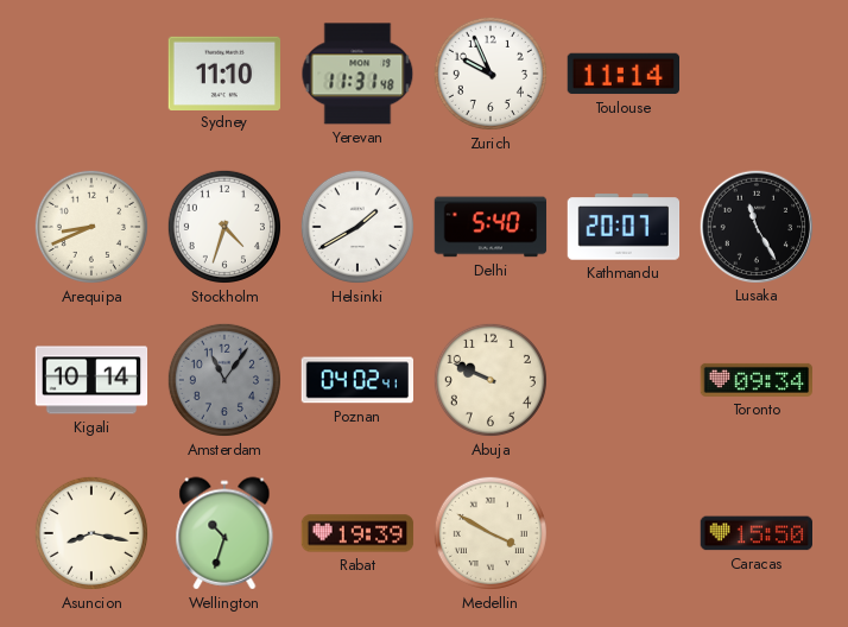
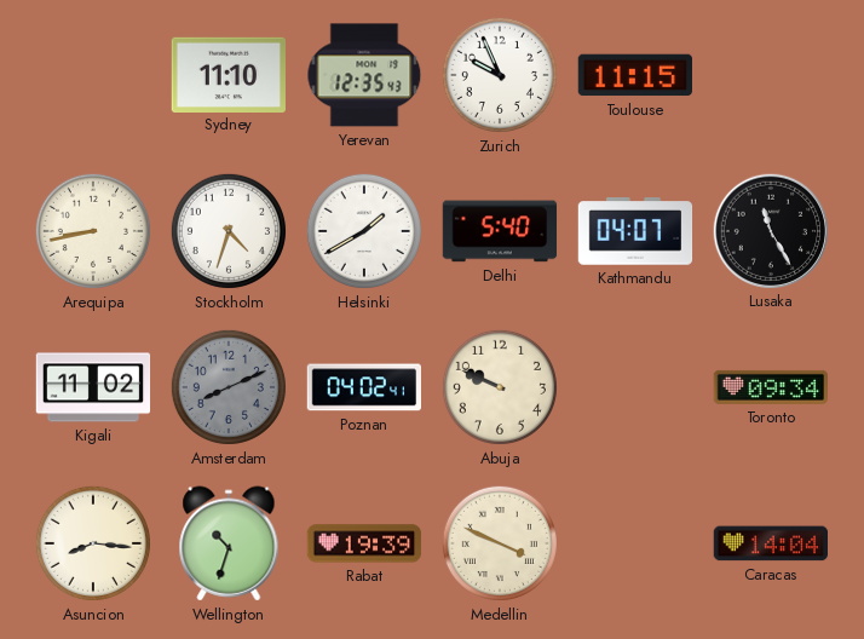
Yerevan: 11:31 -> 12:35
Toulouse: 11:14 -> 11:15
Arequipa: 8:41 -> 8:43
Kathmandu: 20:07 -> 04:07
Kigali: 10:14 -> 11:02
Amsterdam: 11:06 -> 8:11
Asuncion: 8:17 -> 8:16
Medellin: 3:50 -> 3:49
Caracas: 15:50 -> 14:04
